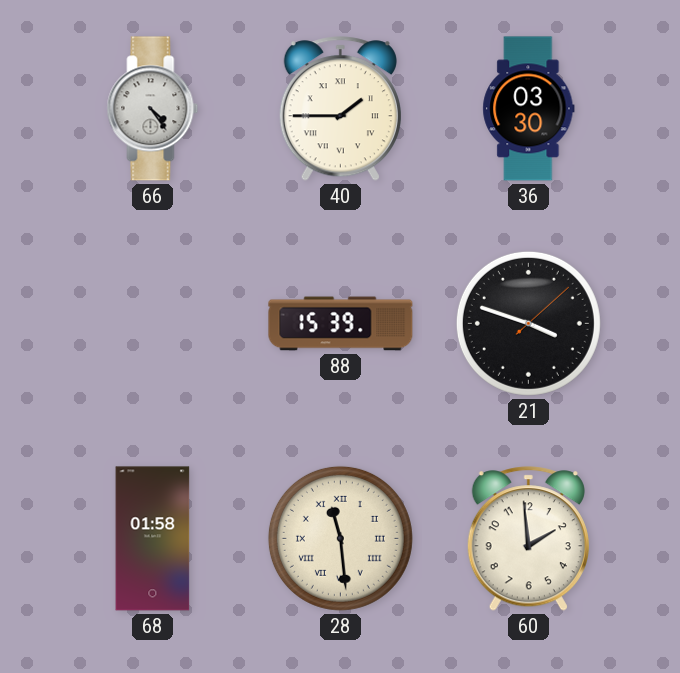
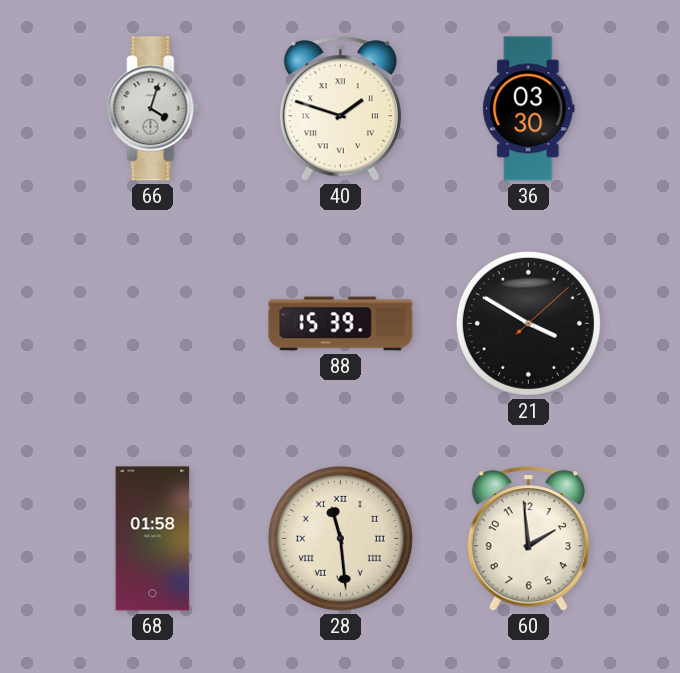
66: 4:24 -> 4:03
40: 1:45 -> 1:48
21: 3:48 -> 3:50
